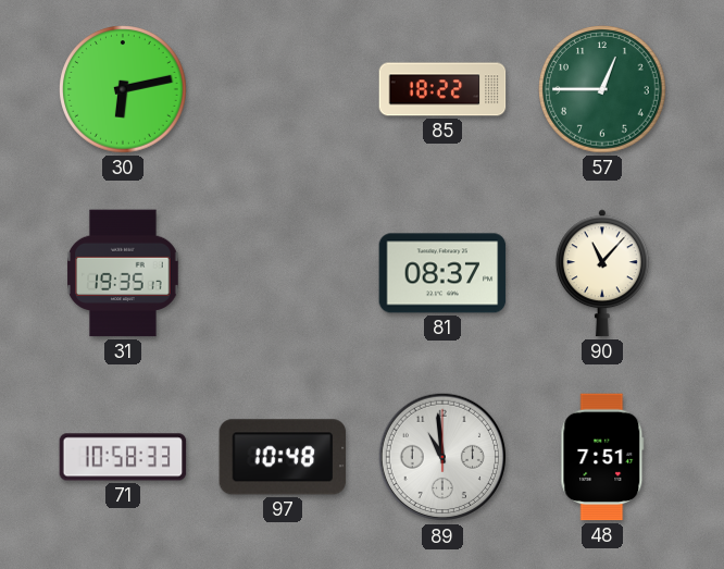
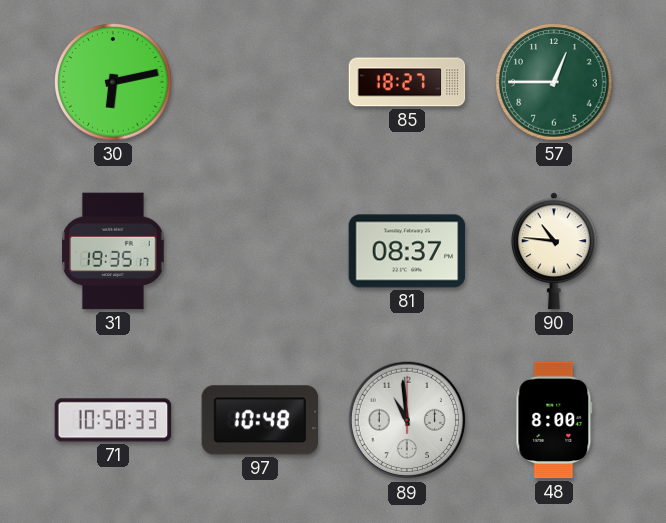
85: 18:22 -> 18:27
90: 11:07 -> 10:46
48: 7:51 -> 8:00
